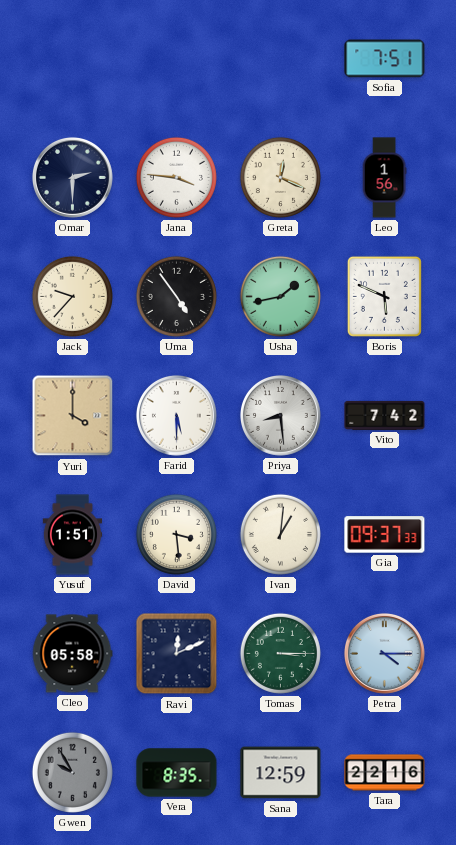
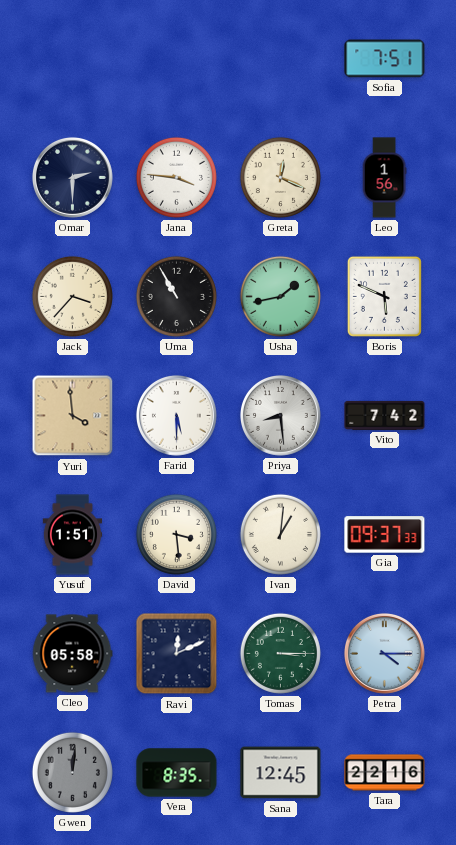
Jack: 9:37 -> 3:37
Uma: 4:54 -> 10:55
Yuri: 4:00 -> 3:59
Gwen: 9:55 -> 12:01
Sana: 12:59 -> 12:45
